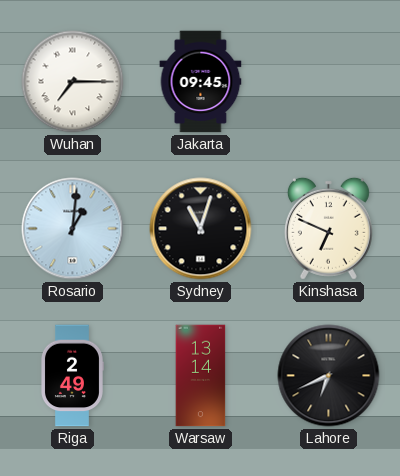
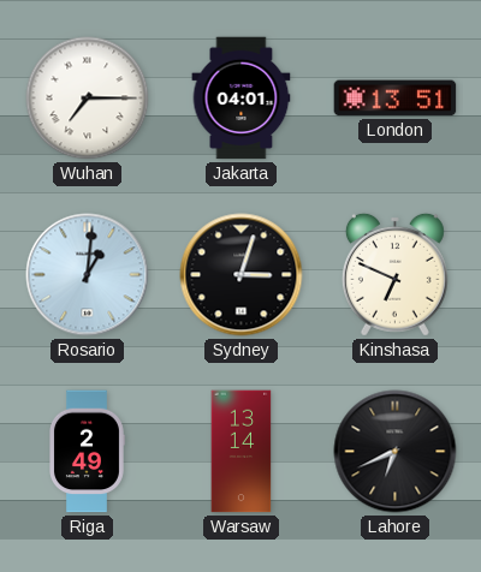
Jakarta: 09:45 -> 04:01
London: none -> 13:51
Sydney: 11:03 -> 3:03
